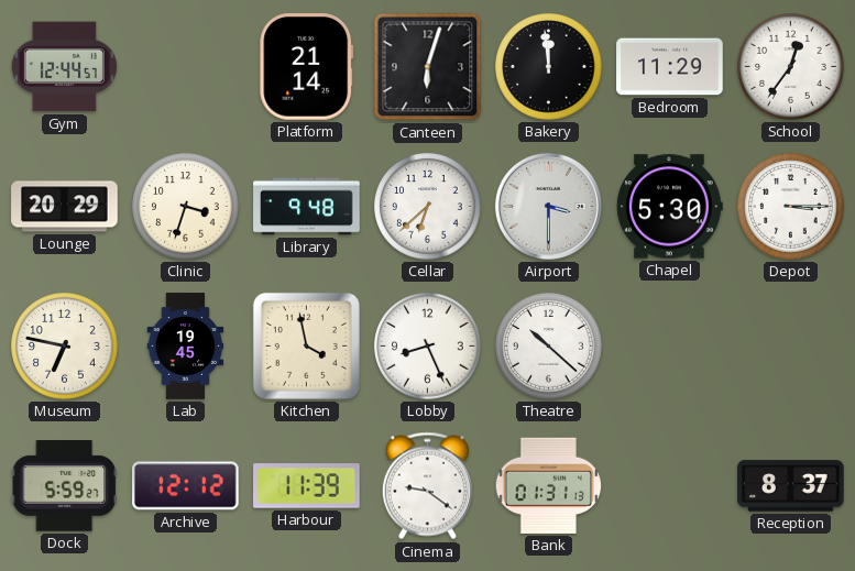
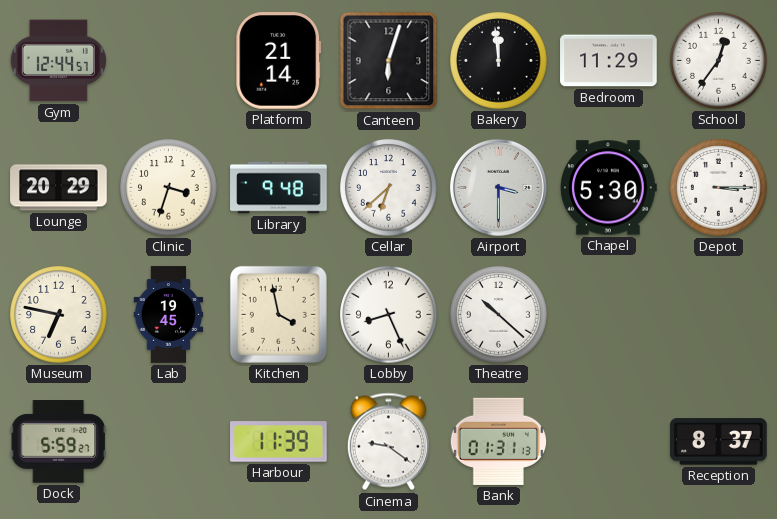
Archive: 12:12 -> none
